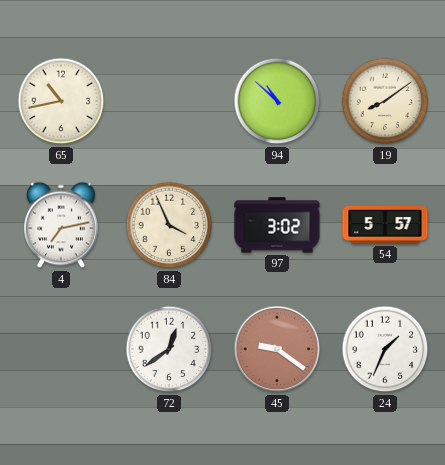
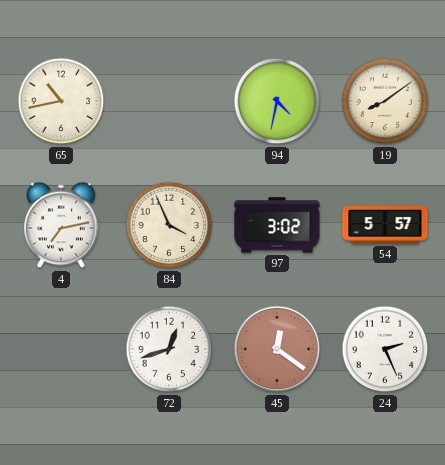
94: 10:52 -> 4:32
72: 12:39 -> 12:42
45: 9:21 -> 12:21
24: 1:34 -> 2:26
